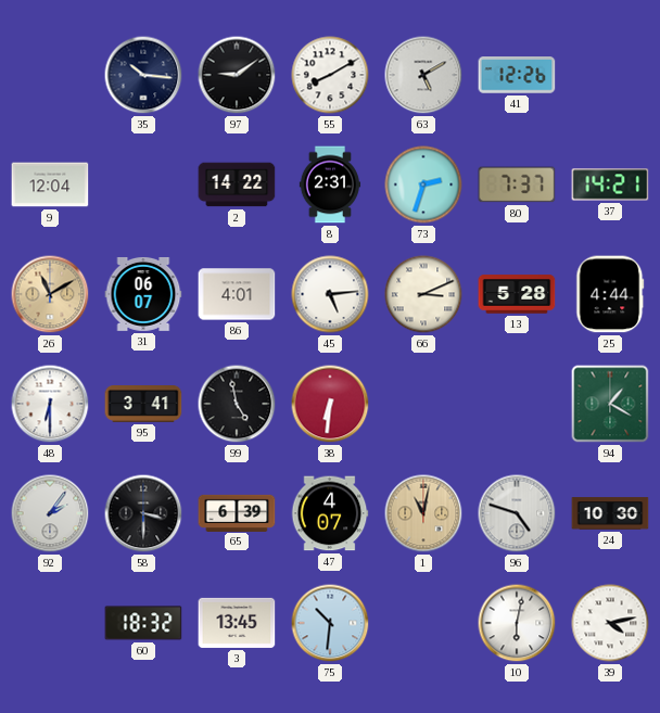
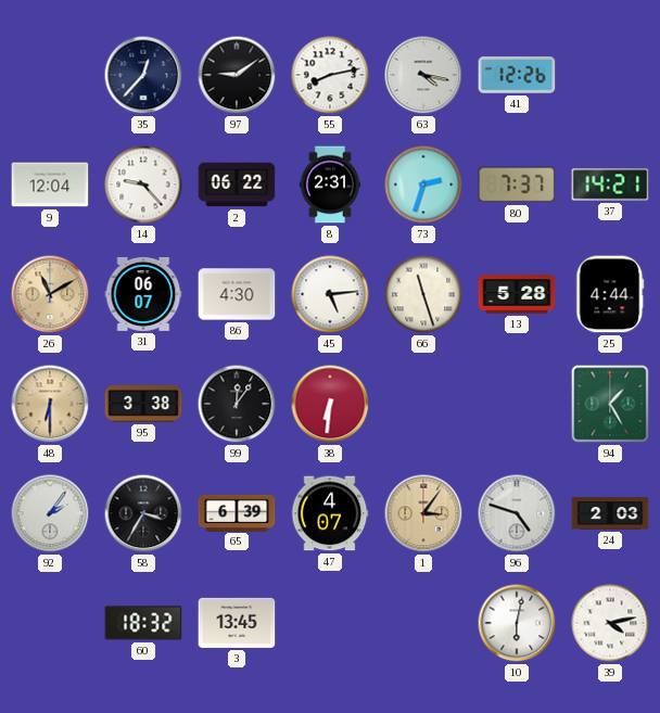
35: 10:16 -> 12:37
55: 8:10 -> 8:13
63: 5:10 -> 4:17
14: none -> 9:23
2: 14:22 -> 06:22
86: 4:01 -> 4:30
66: 3:11 -> 11:27
48 dial: white -> champagne
95: 3:41 -> 3:38
99: 4:58 -> 12:06
94: 1:20 -> 1:25
58: 3:30 -> 3:35
1: 11:02 -> 3:06
24: 10:30 -> 2:03
75: 10:31 -> none
